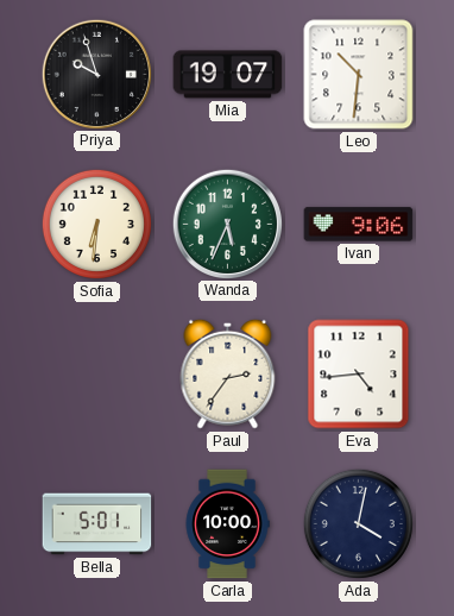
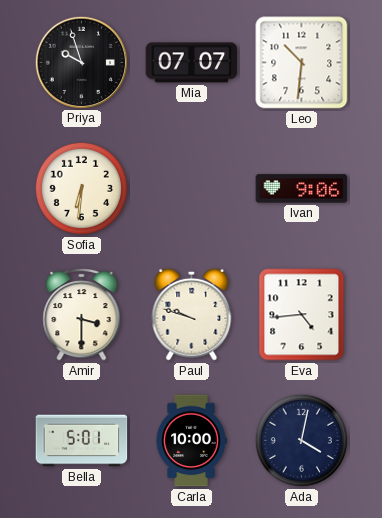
Mia: 19:07 -> 07:07
Wanda: 5:34 -> none
Amir: none -> 3:30
Paul: 2:36 -> 9:48
